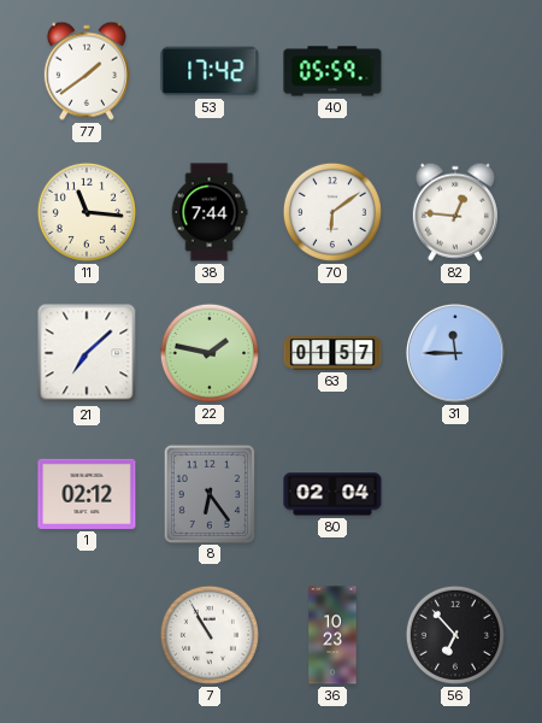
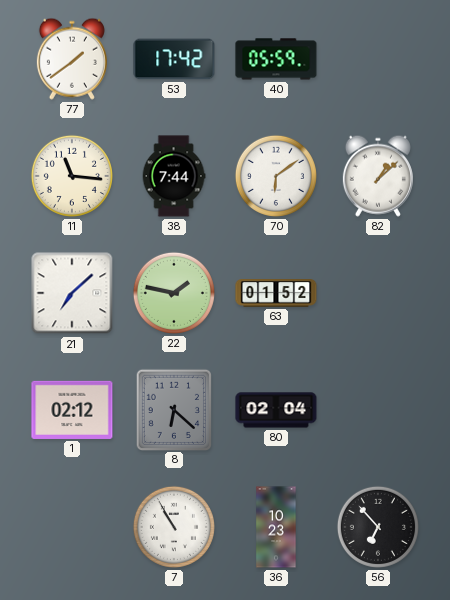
82: 12:46 -> 1:08
63: 01:57 -> 01:52
31: 11:45 -> none
8: 6:24 -> 6:22
